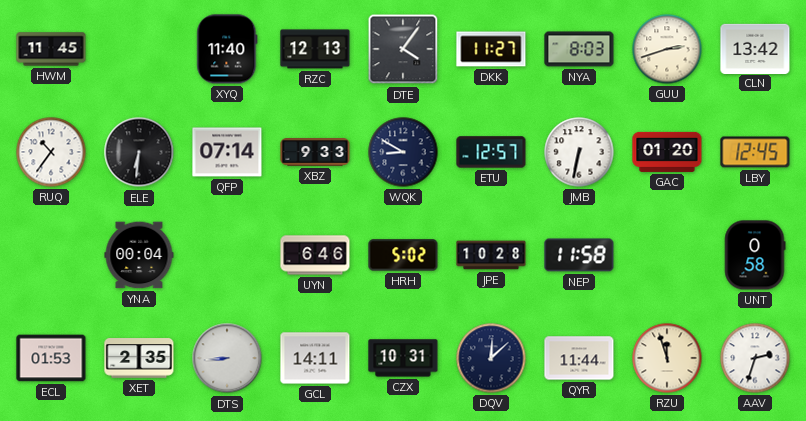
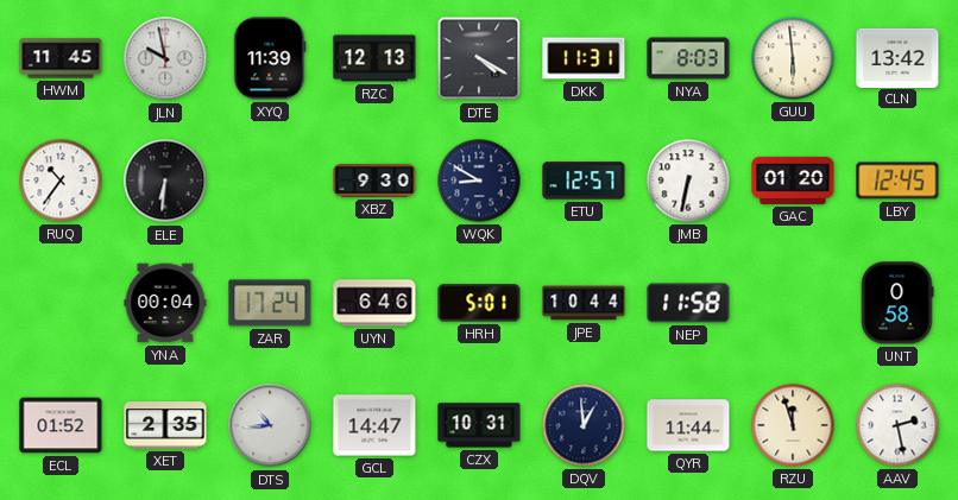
JLN: none -> 9:58
XYQ: 11:40 -> 11:39
DTE: 4:06 -> 4:20
DKK: 11:27 -> 11:31
GUU: 2:42 -> 5:59
QFP: 07:14 -> none
XBZ: 9:33 -> 9:30
ZAR: none -> 17:24
HRH: 5:02 -> 5:01
JPE: 10:28 -> 10:44
ECL: 01:53 -> 01:52
DTS: 8:44 -> 10:44
GCL: 14:11 -> 14:47
DQV: 12:08 -> 12:59
AAV: 2:33 -> 2:28
